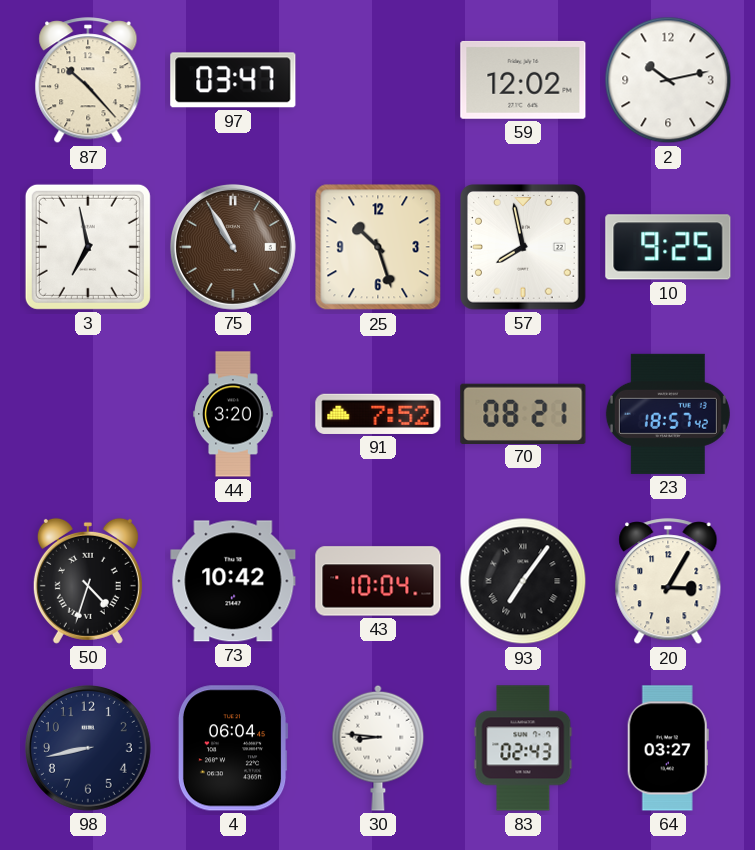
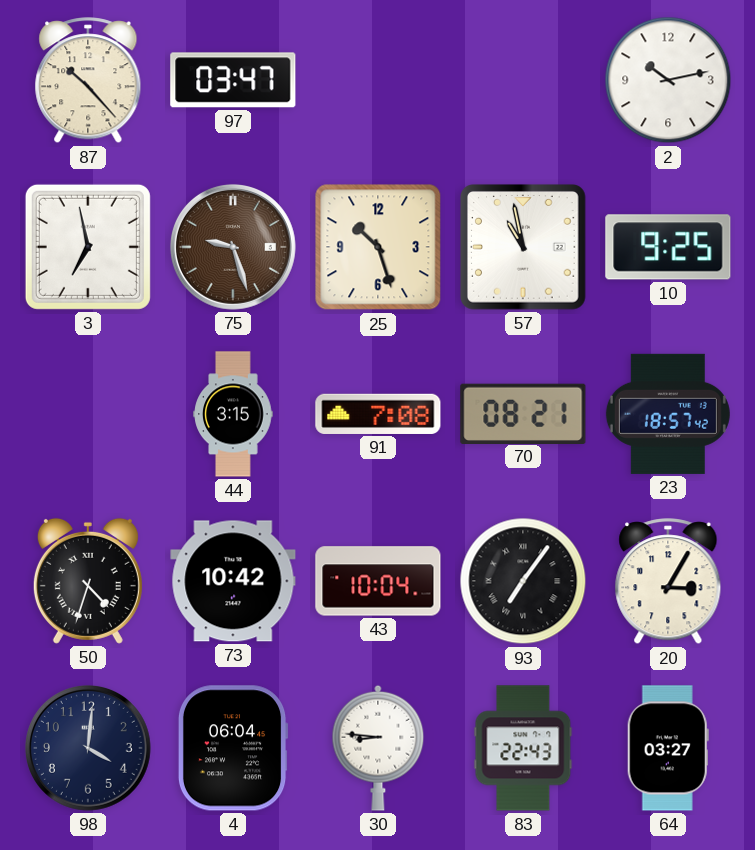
59: 12:02 -> none
75: 10:55 -> 9:27
57: 7:58 -> 10:58
44: 3:20 -> 3:15
91: 7:52 -> 7:08
98: 8:43 -> 4:01
83: 02:43 -> 22:43
